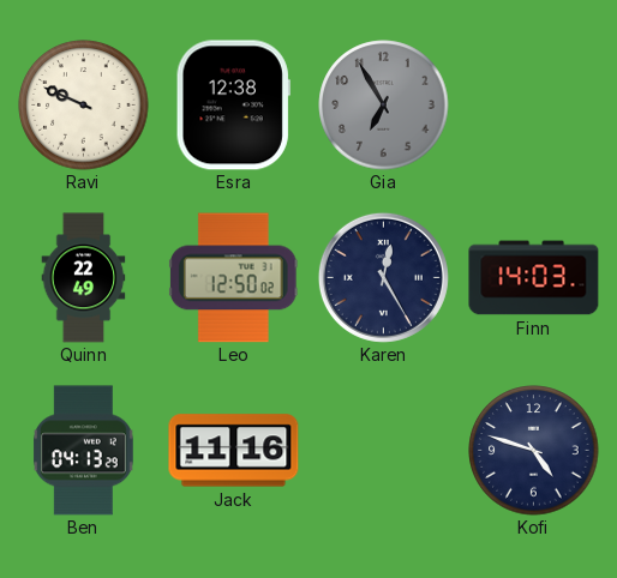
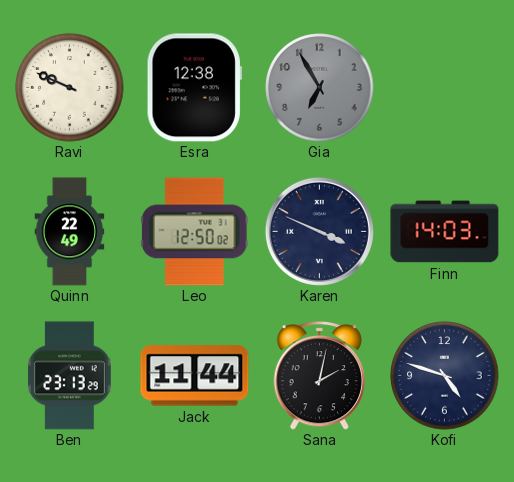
Karen: 12:25 -> 3:49
Ben: 04:13 -> 23:13
Jack: 11:16 -> 11:44
Sana: none -> 2:02
